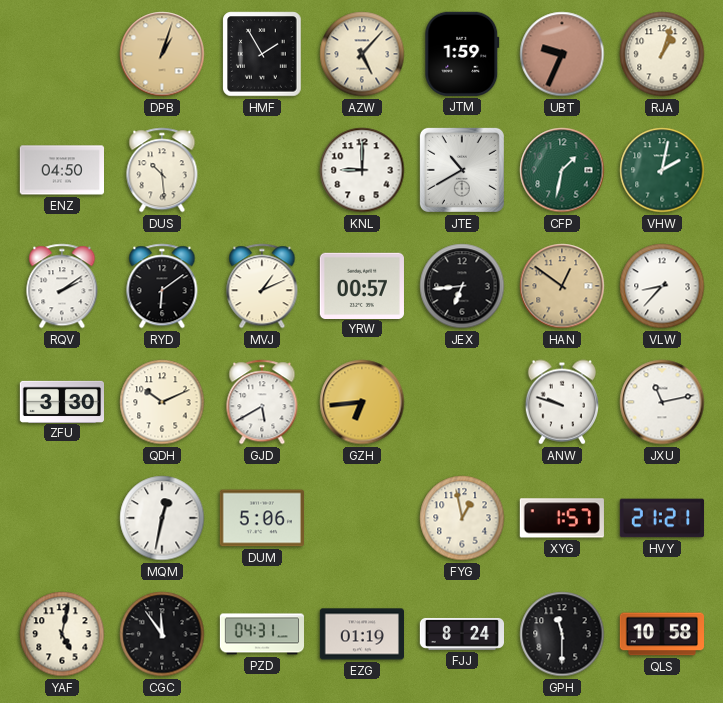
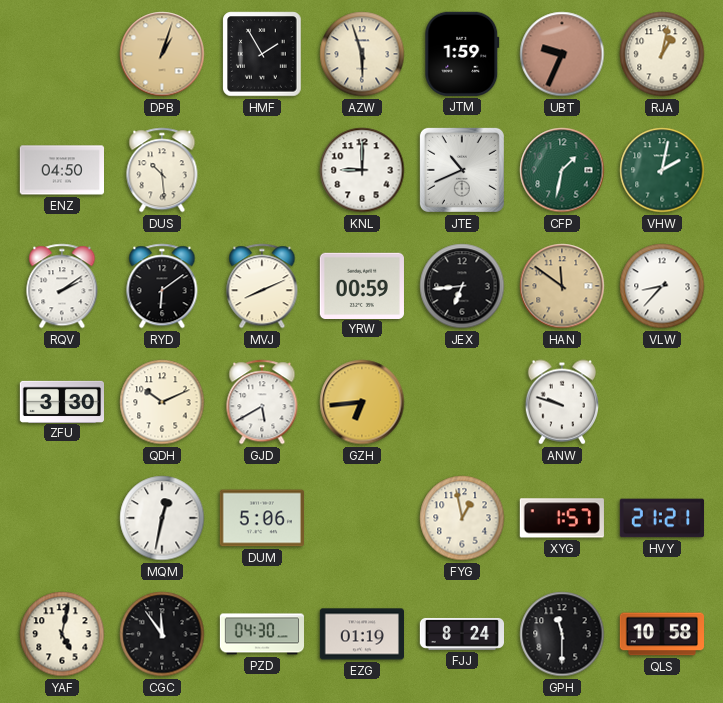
AZW: 5:07 -> 5:57
RJA: 1:03 -> 1:02
JTE: 10:40 -> 10:41
MVJ: 1:11 -> 8:11
YRW: 00:57 -> 00:59
HAN: 12:51 -> 11:51
JXU: 11:13 -> none
PZD: 04:31 -> 04:30
